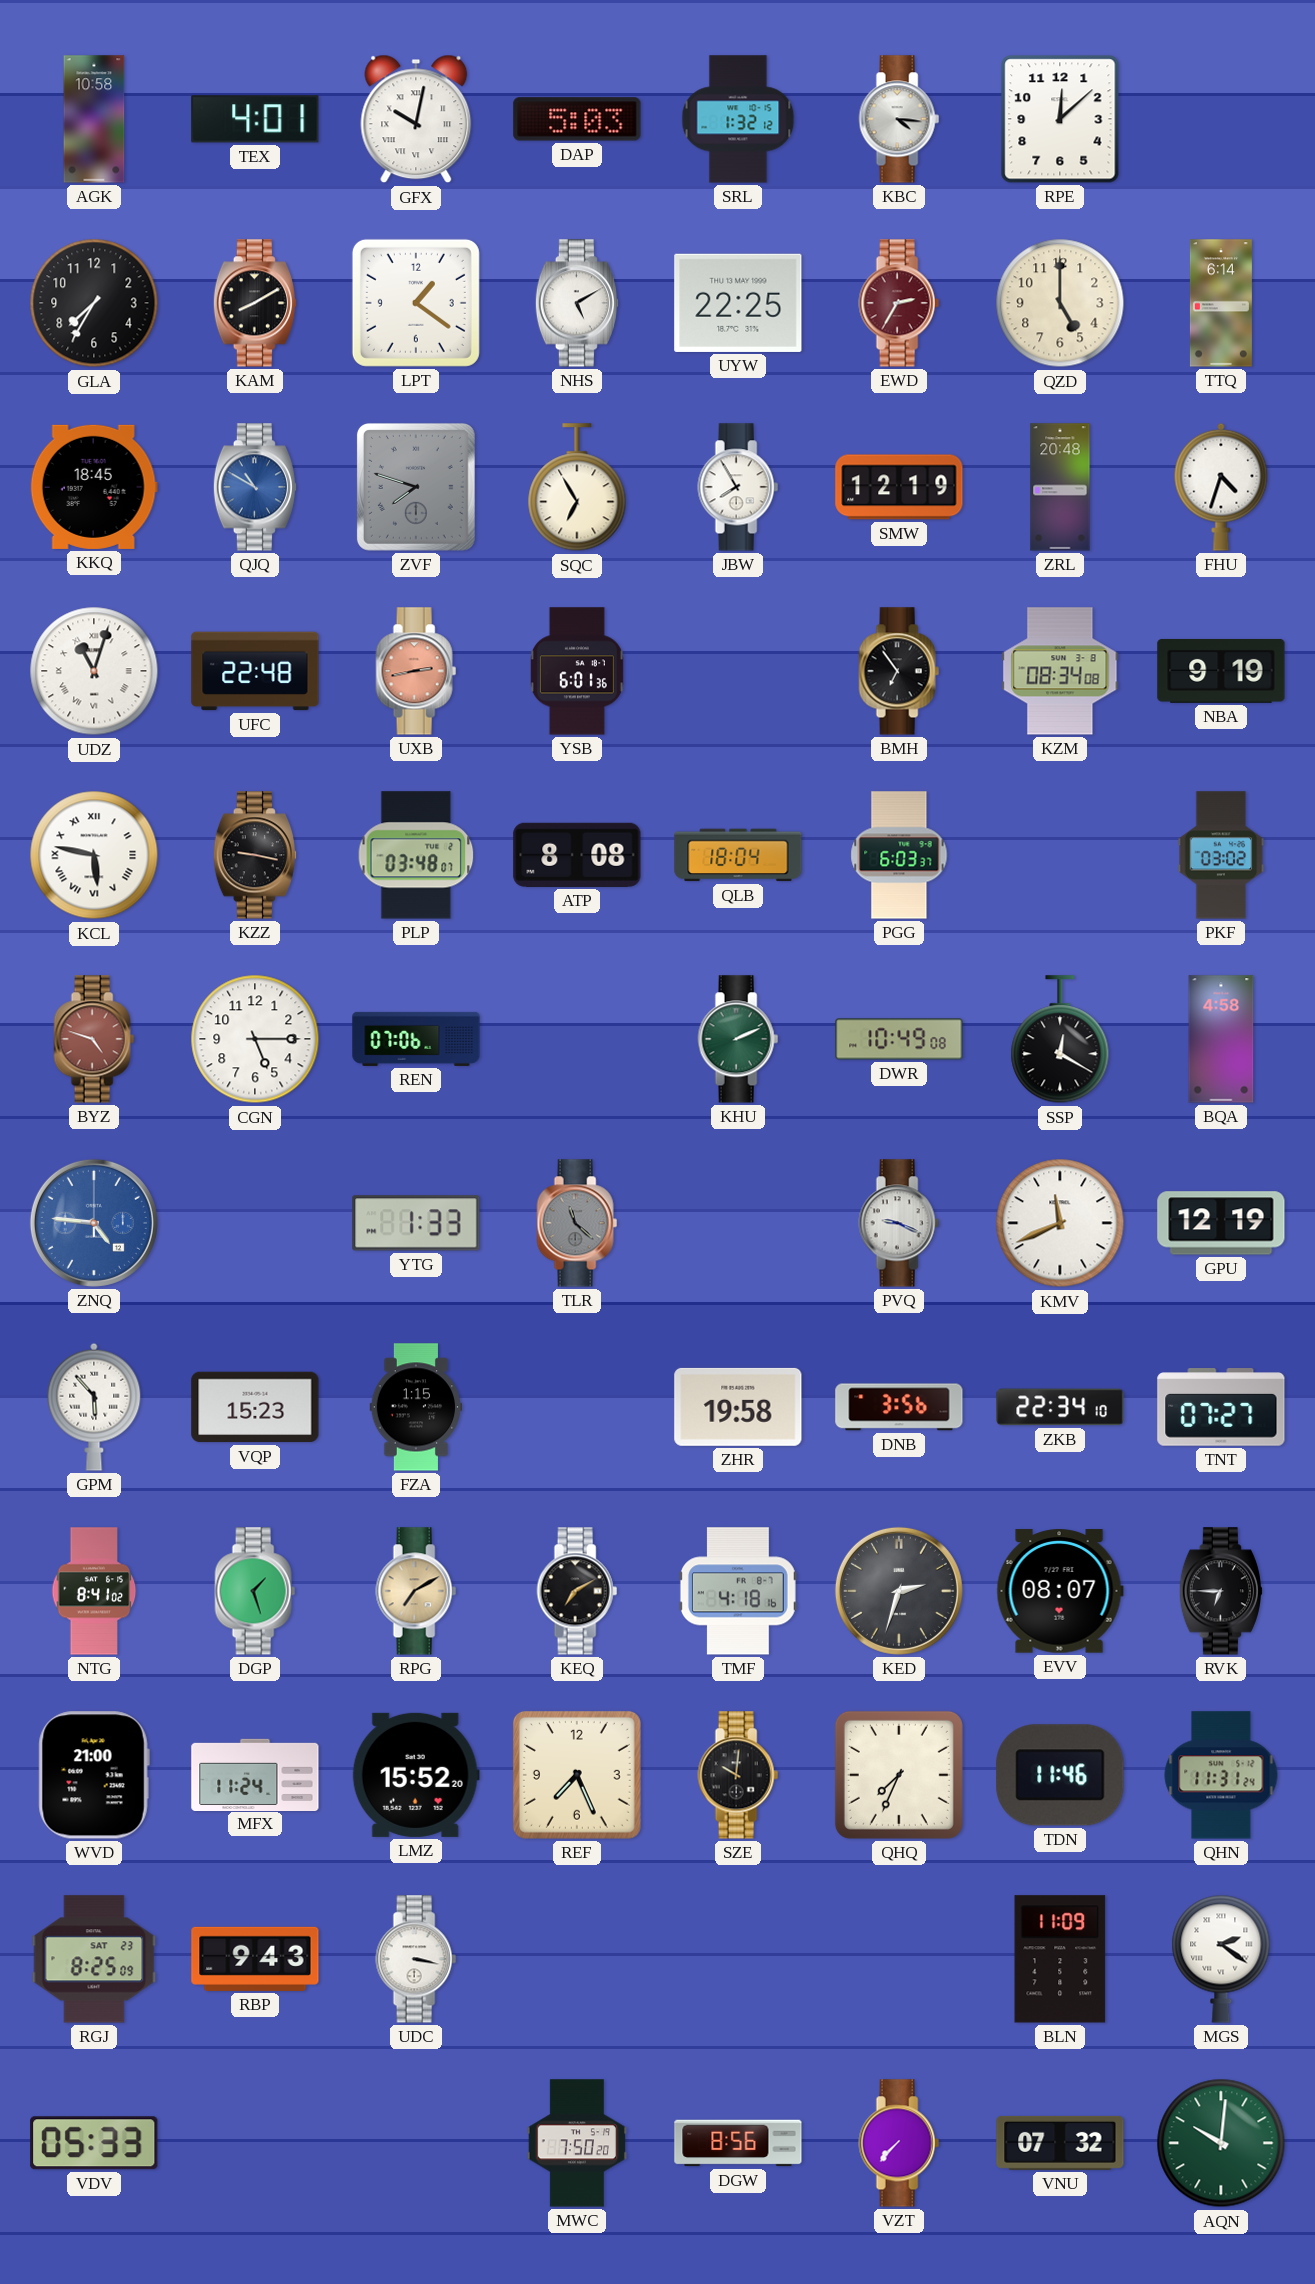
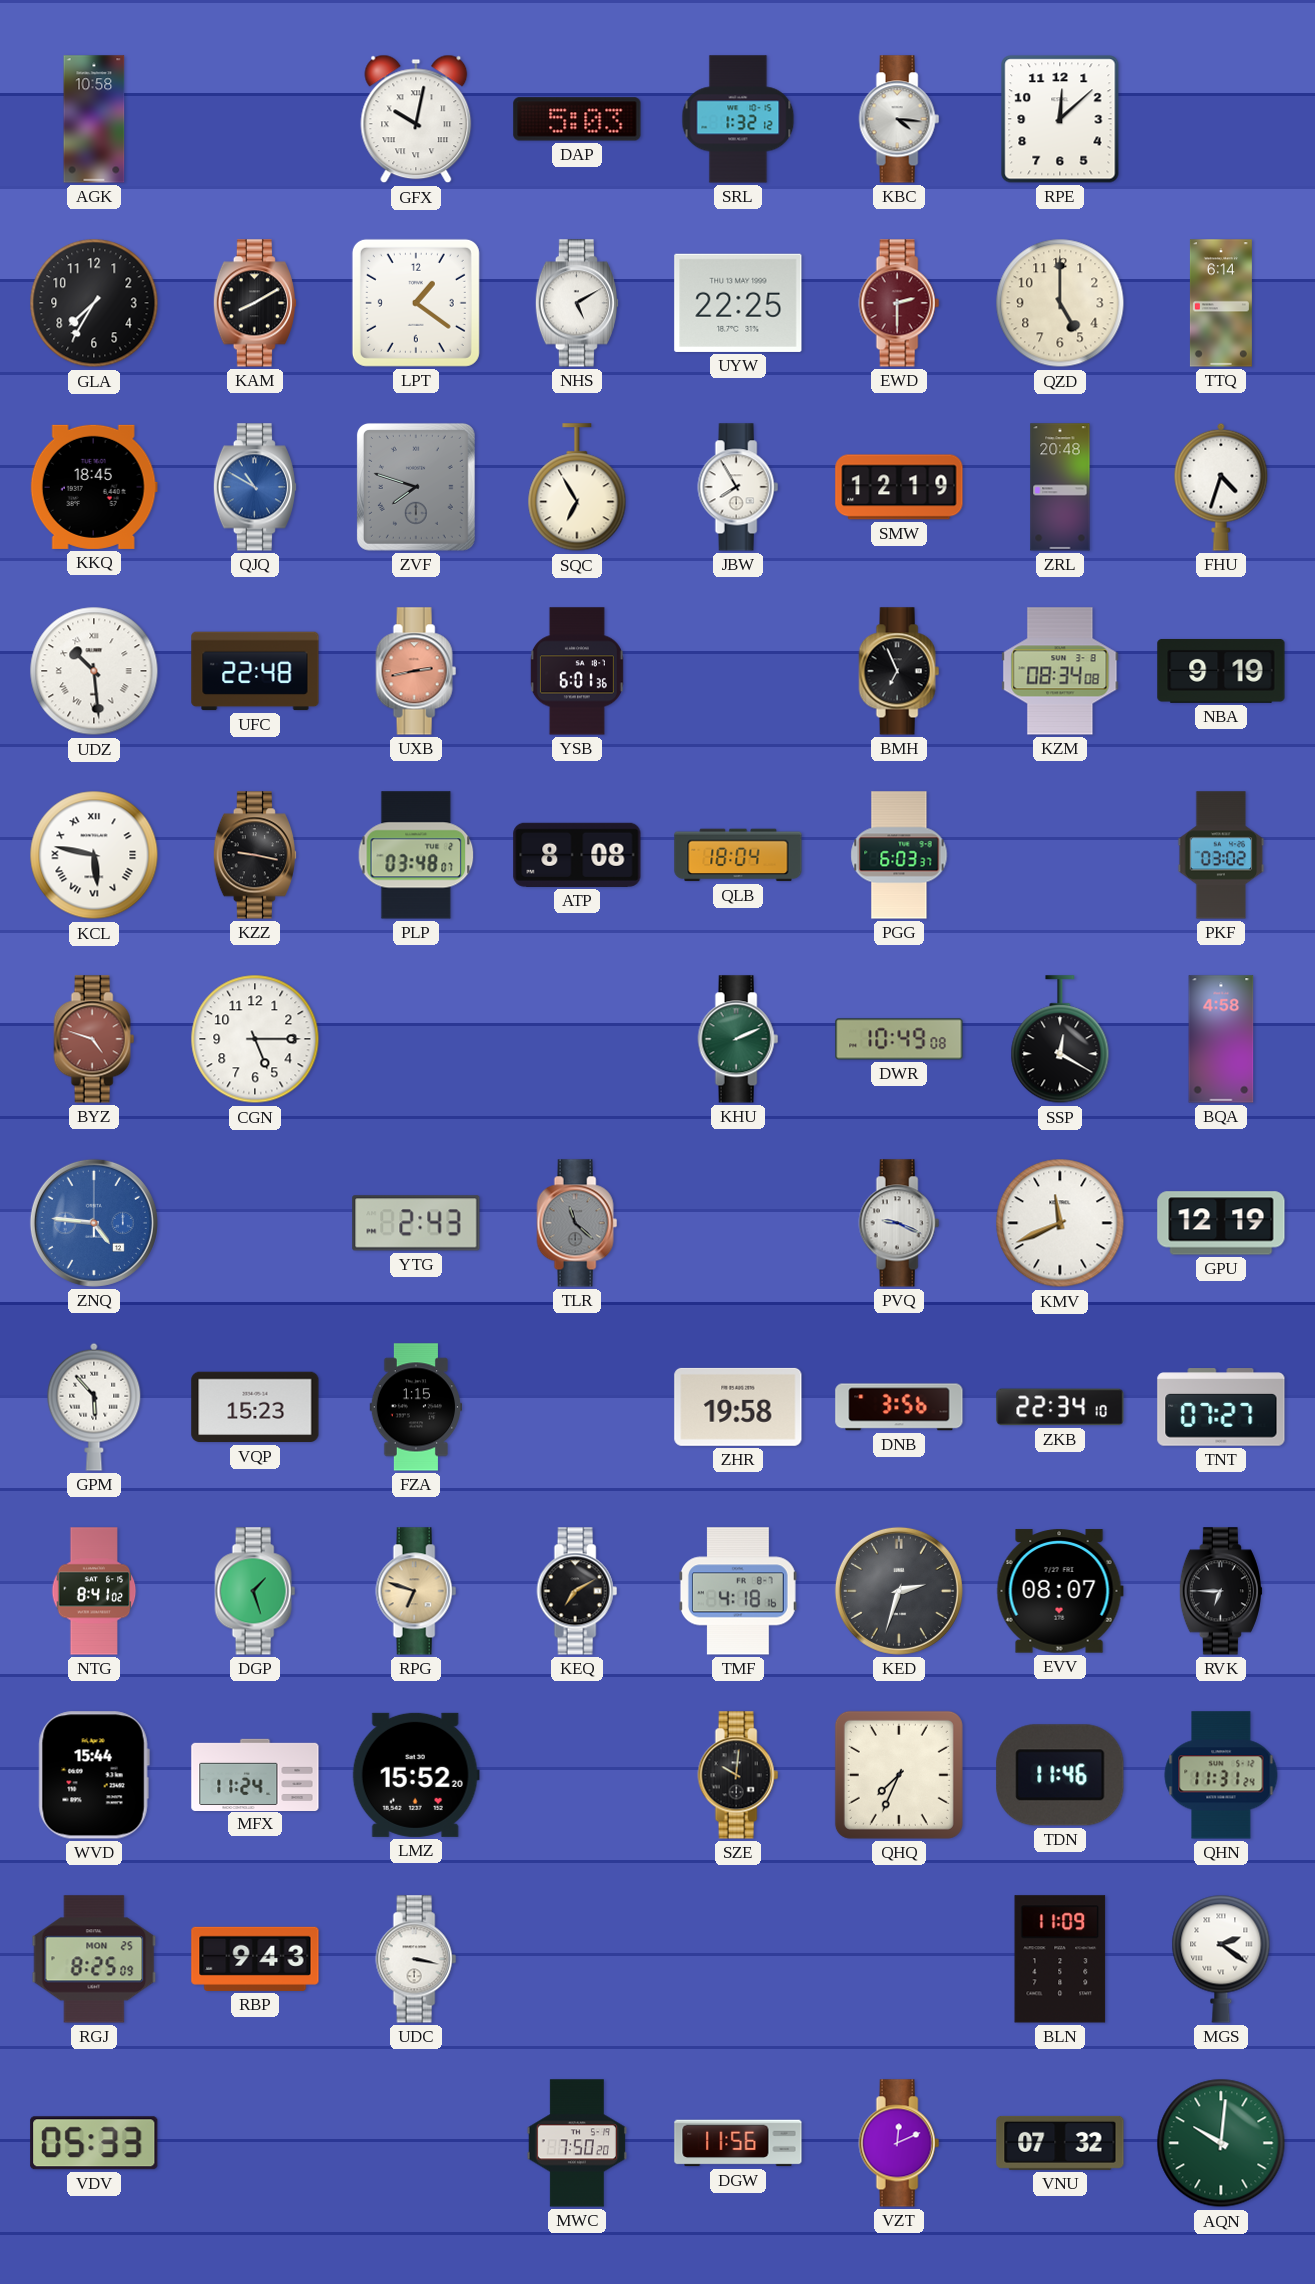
TEX: 4:01 -> none
EWD: 2:35 -> 2:30
UDZ: 11:03 -> 10:29
BMH: 6:54 -> 6:56
REN: 07:06 -> none
YTG: 1:33 -> 2:43
RPG: 7:10 -> 6:48
WVD: 21:00 -> 15:44
REF: 7:26 -> none
RGJ date: SAT 23 -> MON 25
DGW: 8:56 -> 11:56
VZT: 7:37 -> 12:11
